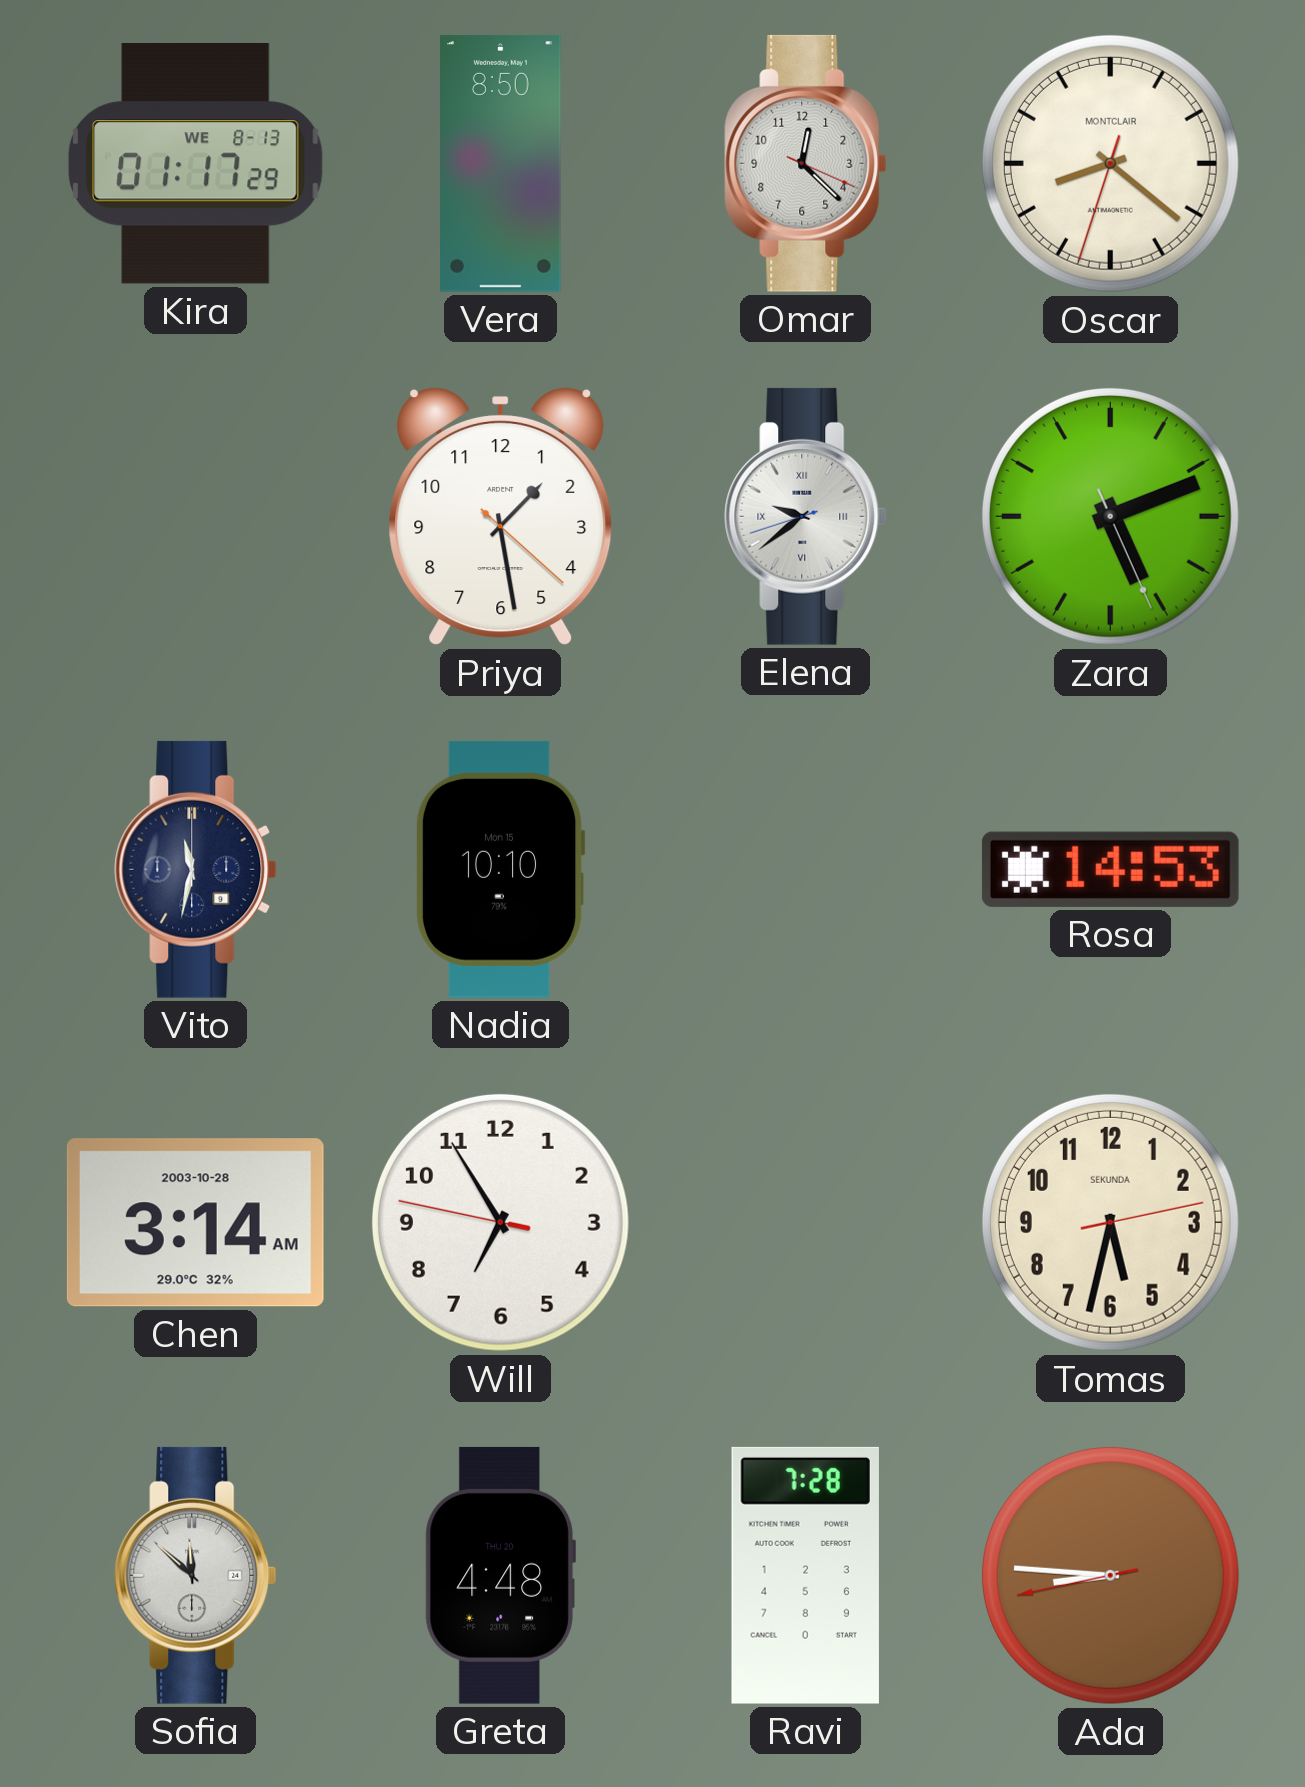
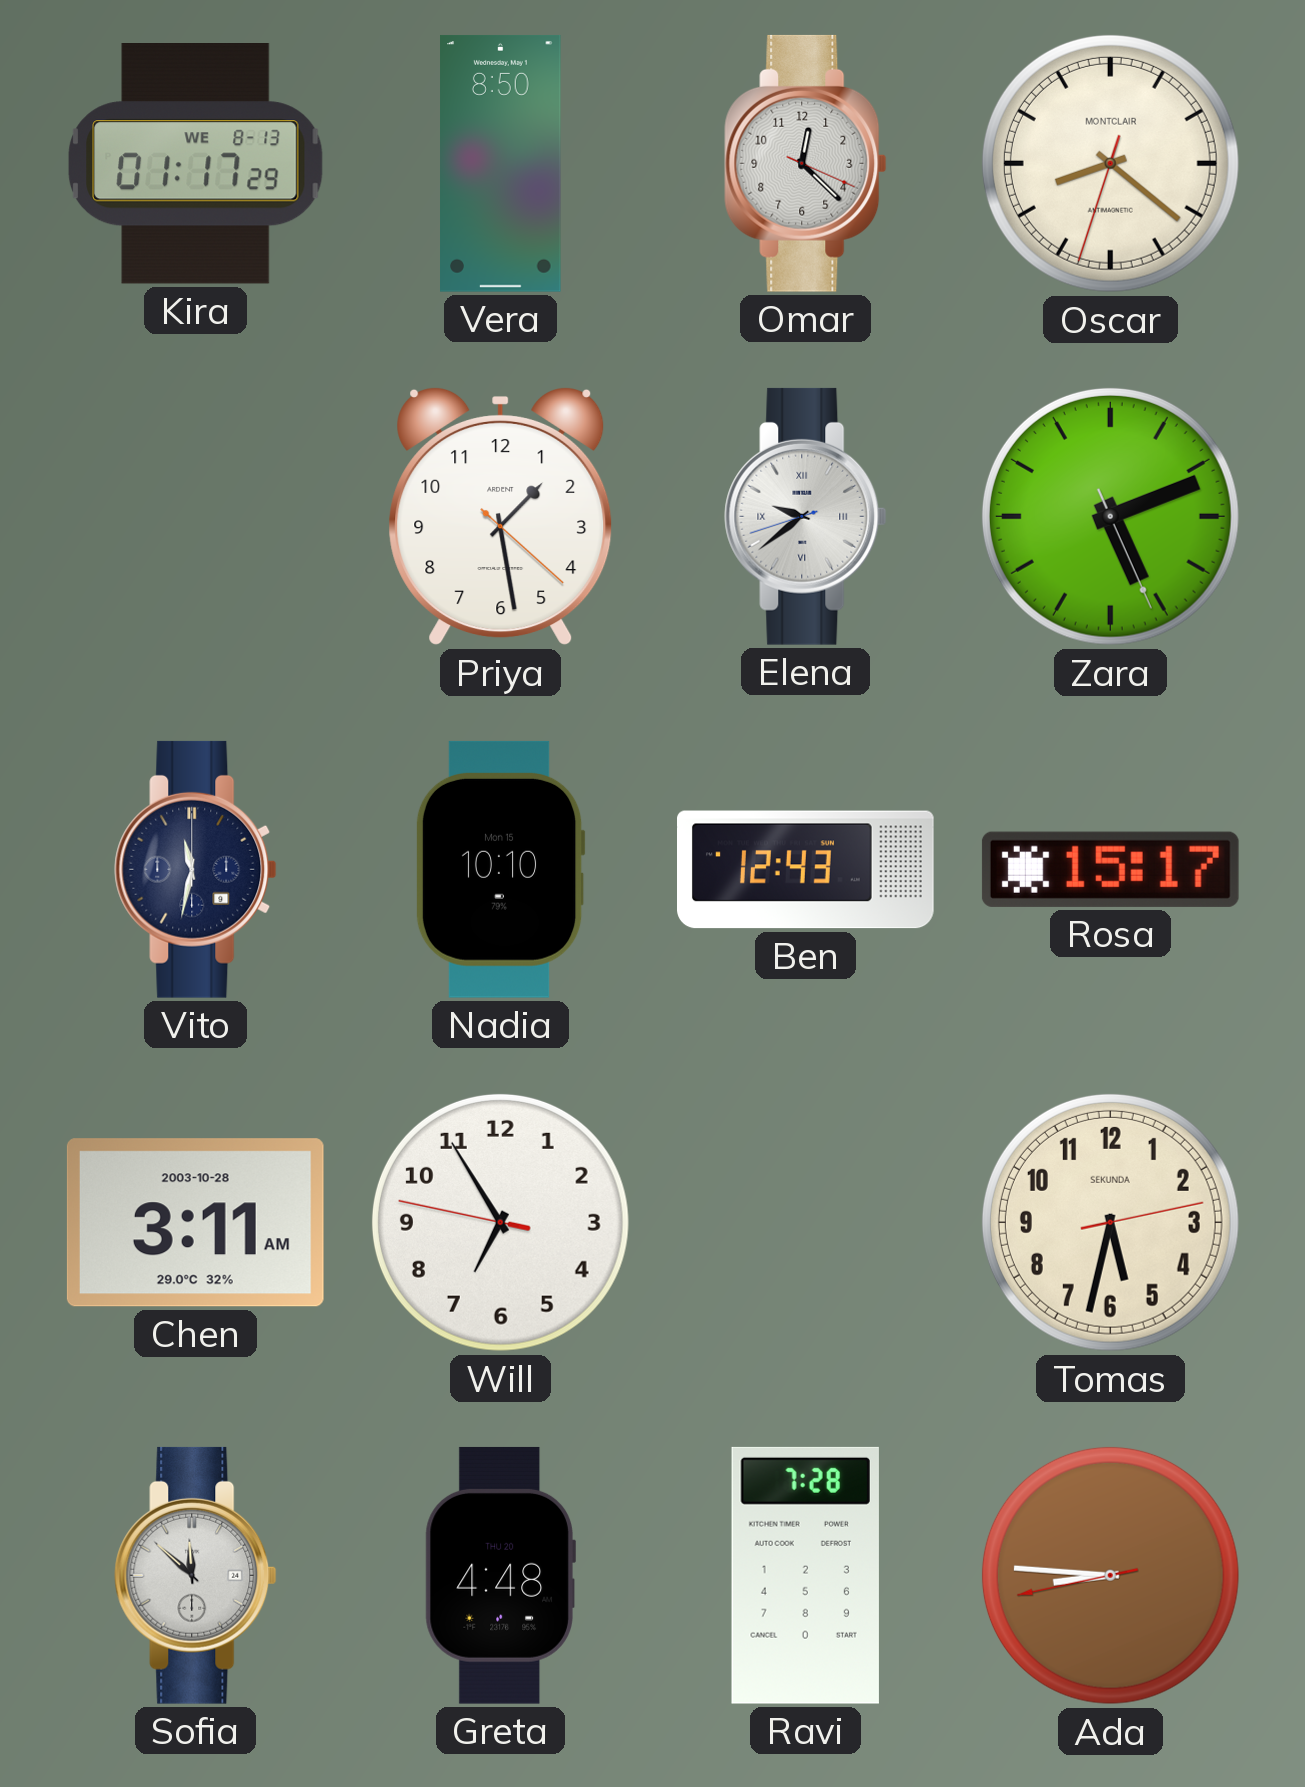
Ben: none -> 12:43
Rosa: 14:53 -> 15:17
Chen: 3:14 -> 3:11
